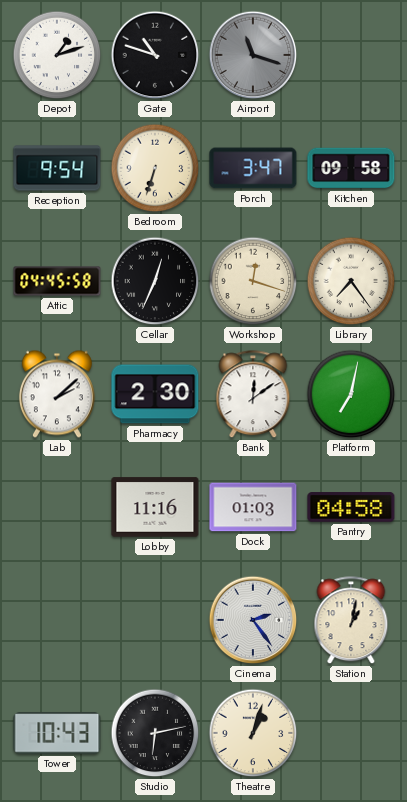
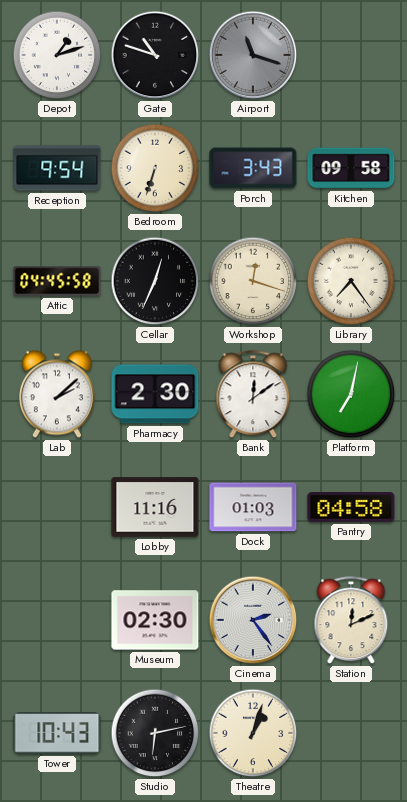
Porch: 3:47 -> 3:43
Museum: none -> 02:30
Station: 1:02 -> 12:11
